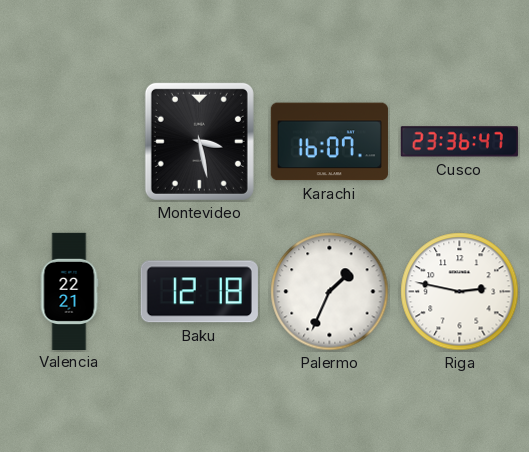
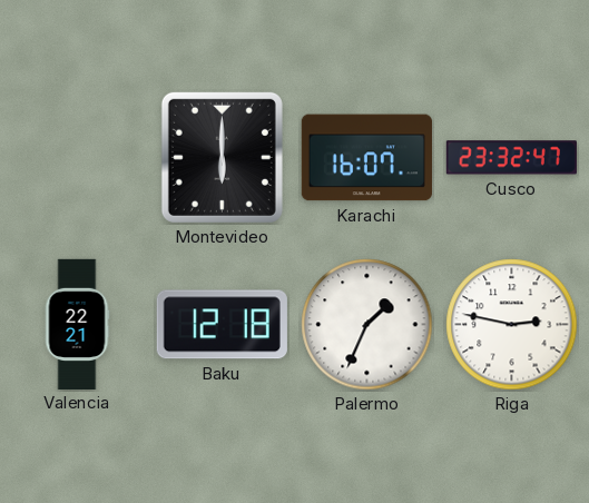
Montevideo: 3:28 -> 6:00
Cusco: 23:36 -> 23:32
